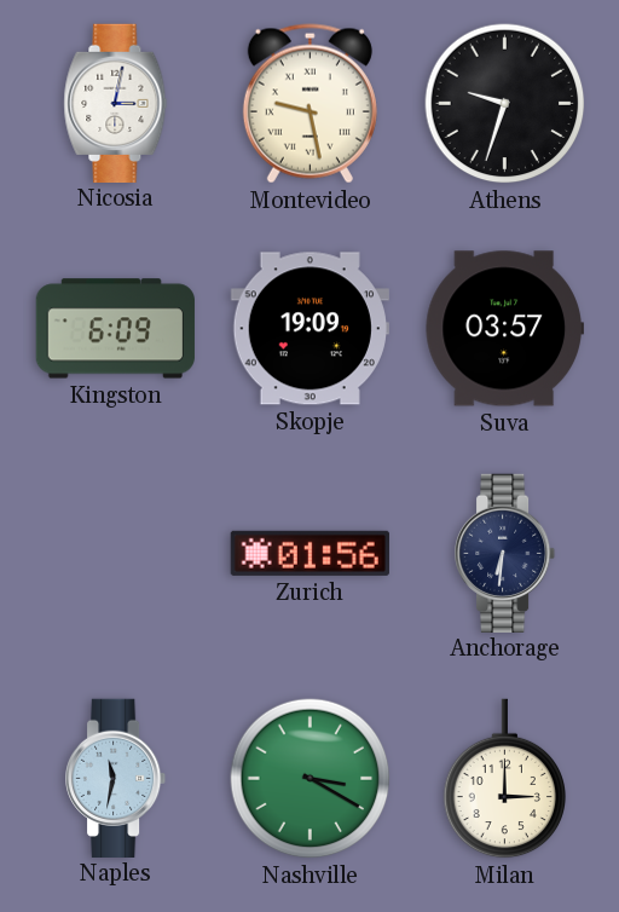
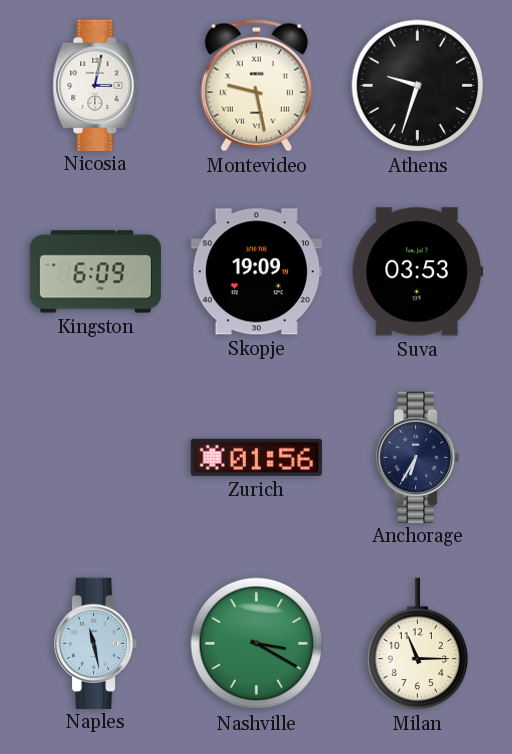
Suva: 03:57 -> 03:53
Anchorage: 6:31 -> 6:35
Naples: 11:32 -> 11:28
Milan: 3:00 -> 11:15
